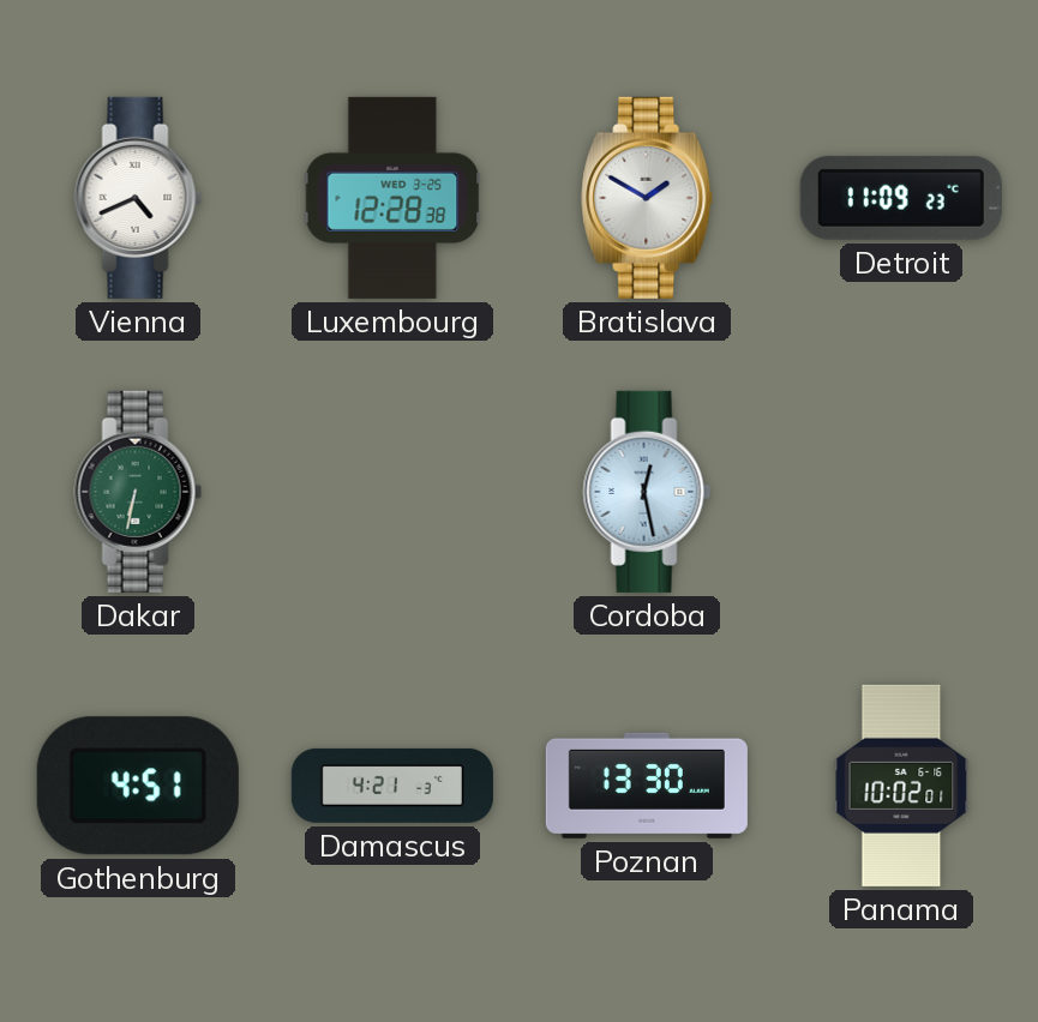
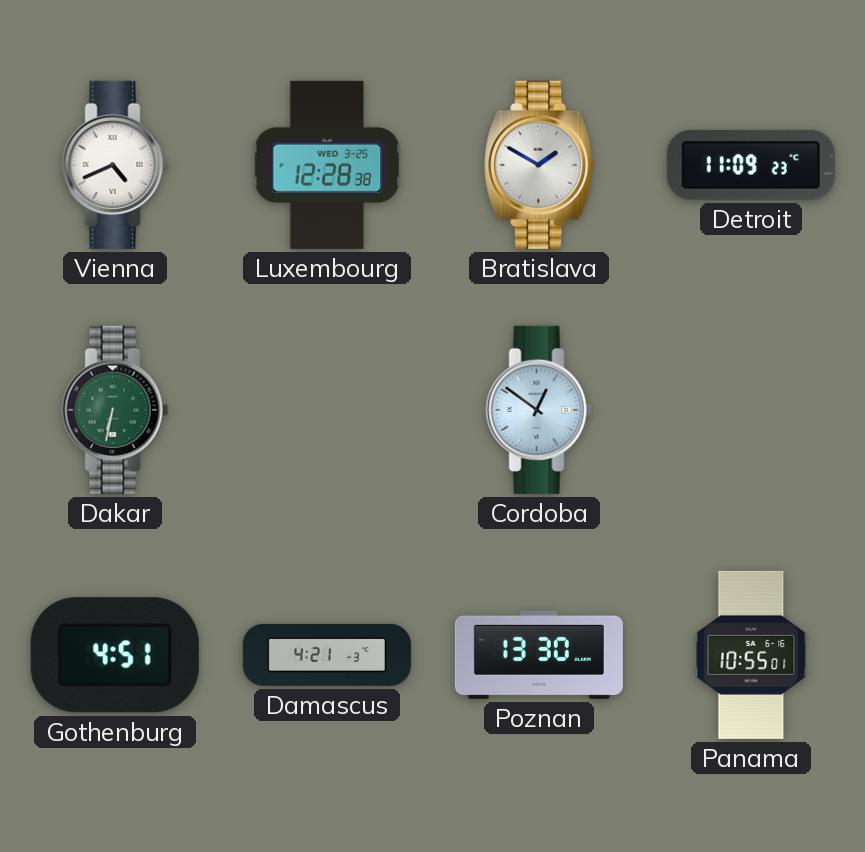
Cordoba: 12:28 -> 12:51
Panama: 10:02 -> 10:55
